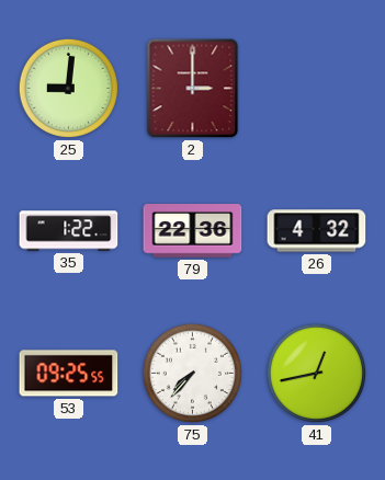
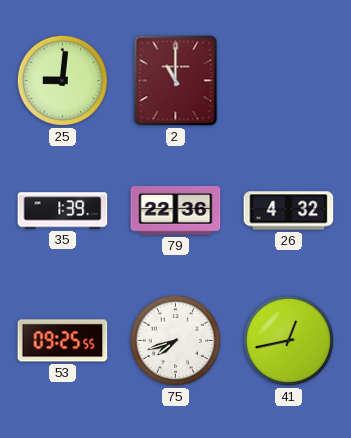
2: 3:00 -> 11:00
35: 1:22 -> 1:39
75: 7:37 -> 7:42
